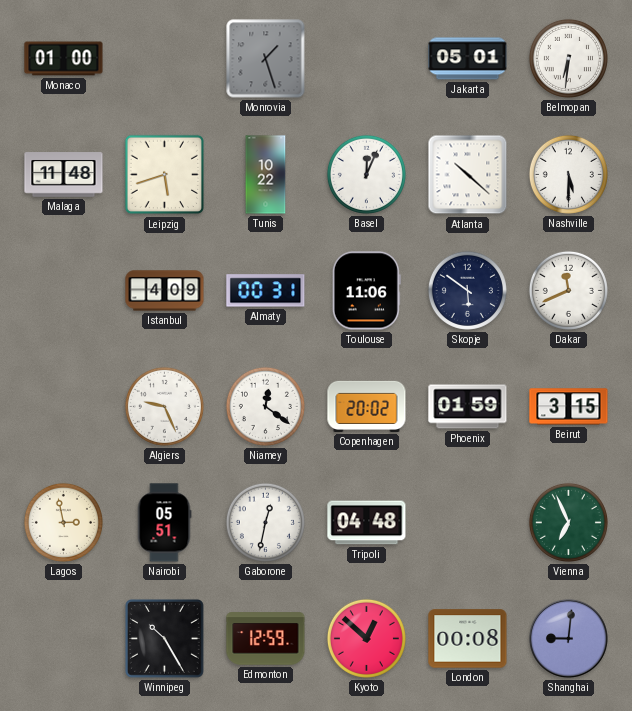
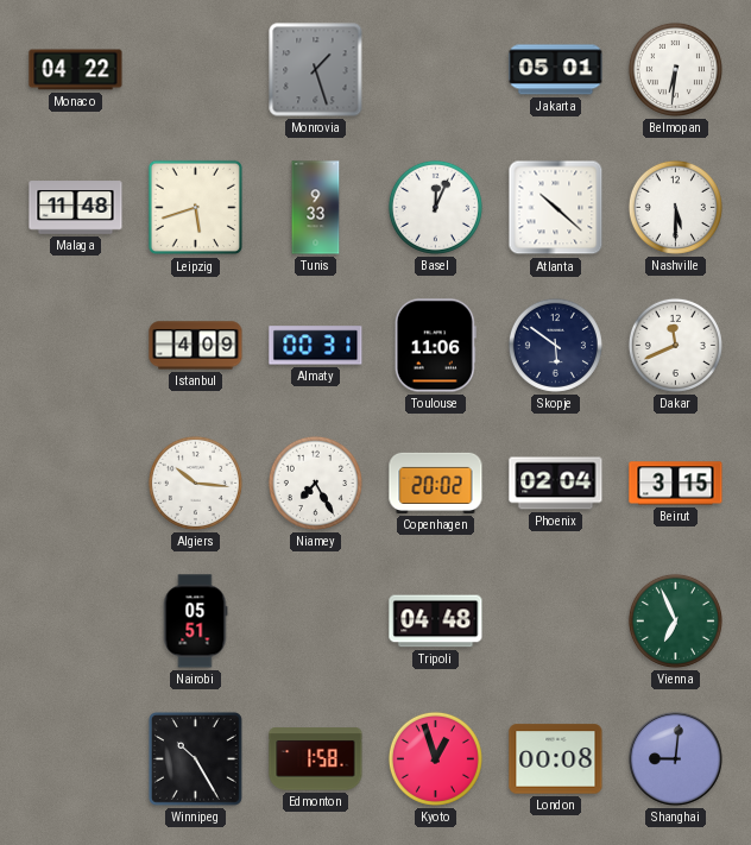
Monaco: 01:00 -> 04:22
Tunis: 10:22 -> 9:33
Algiers: 9:26 -> 10:16
Niamey: 12:21 -> 7:25
Phoenix: 01:59 -> 02:04
Lagos: 2:58 -> none
Gaborone: 12:32 -> none
Edmonton: 12:59 -> 1:58
Kyoto: 12:52 -> 12:57
